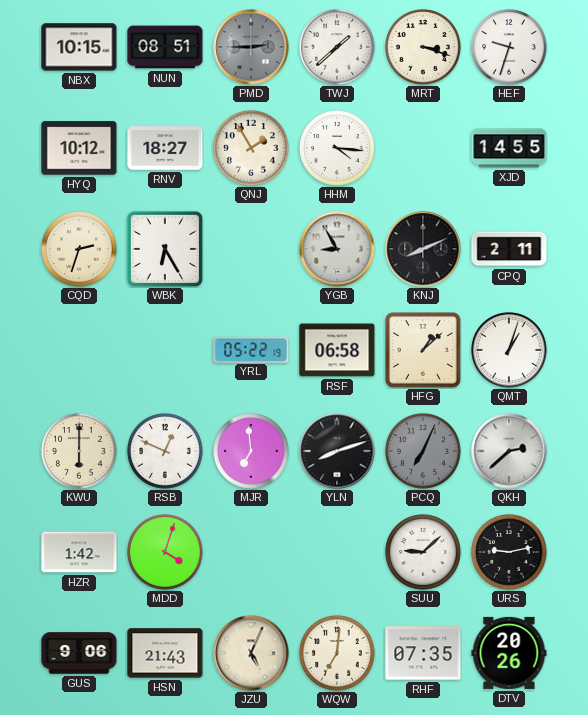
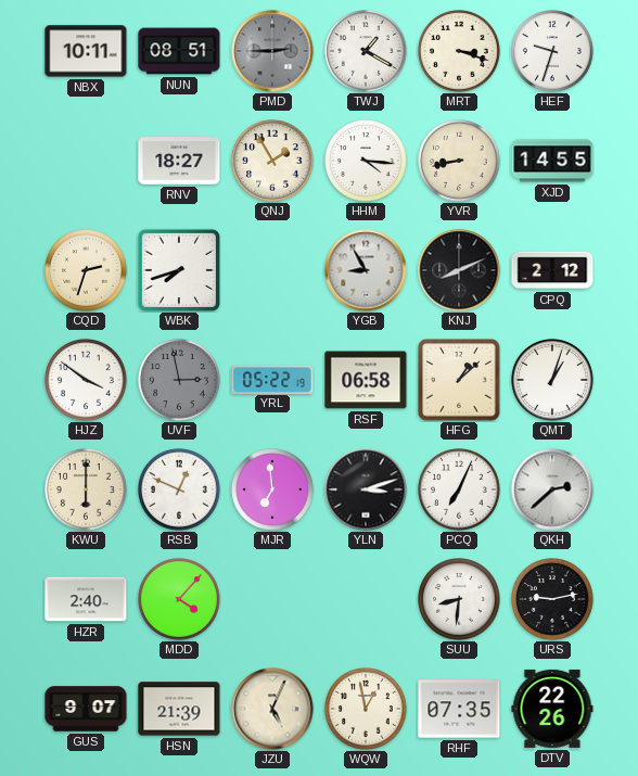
NBX: 10:15 -> 10:11
TWJ: 1:38 -> 1:20
HYQ: 10:12 -> none
YVR: none -> 8:43
WBK: 6:25 -> 7:42
CPQ: 2:11 -> 2:12
HJZ: none -> 3:51
UVF: none -> 2:58
YLN: 8:12 -> 3:12
PCQ dial: grey -> white
HZR: 1:42 -> 2:40
MDD: 4:03 -> 4:07
SUU: 9:08 -> 8:31
GUS: 9:06 -> 9:07
HSN: 21:43 -> 21:39
WQW: 7:01 -> 12:58
DTV: 20:26 -> 22:26
